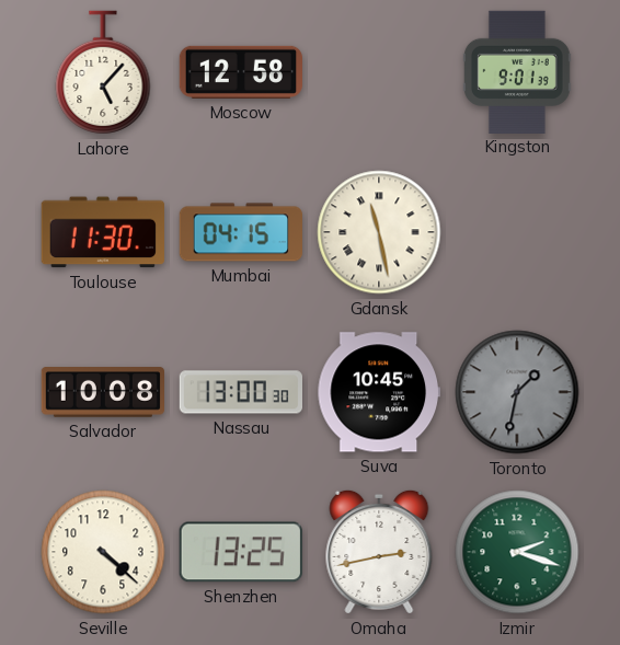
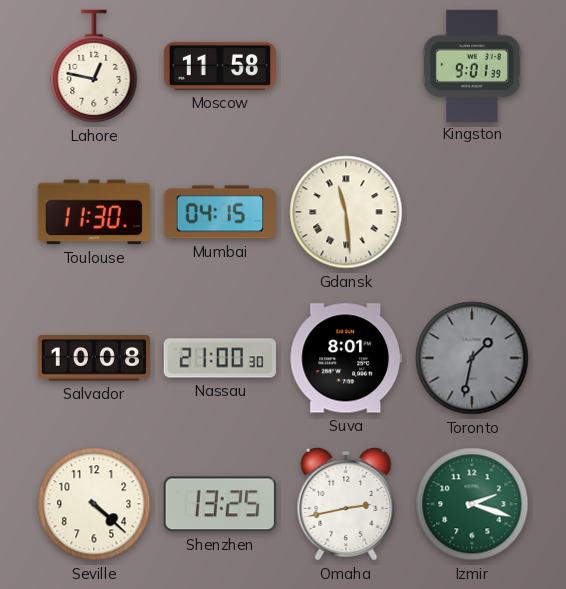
Lahore: 5:07 -> 12:47
Moscow: 12:58 -> 11:58
Gdansk: 11:28 -> 11:29
Nassau: 13:00 -> 21:00
Suva: 10:45 -> 8:01
